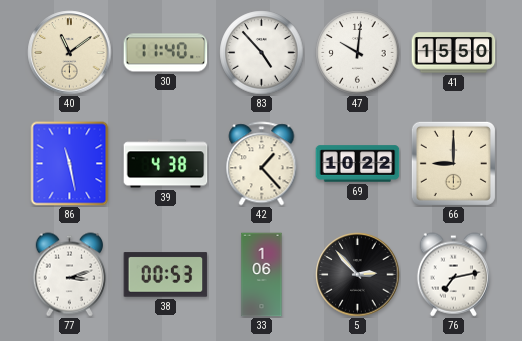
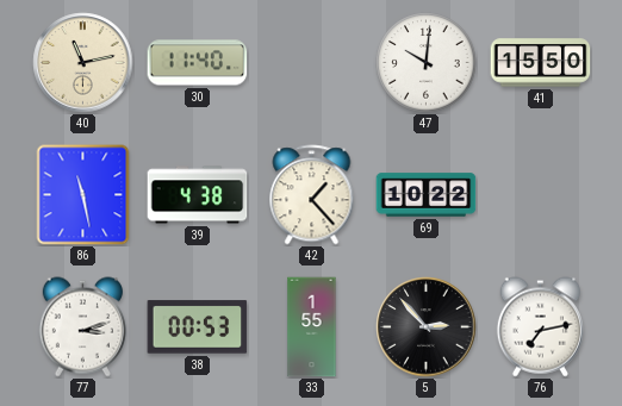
40: 11:09 -> 11:13
83: 4:53 -> none
66: 9:00 -> none
33: 1:06 -> 1:55
